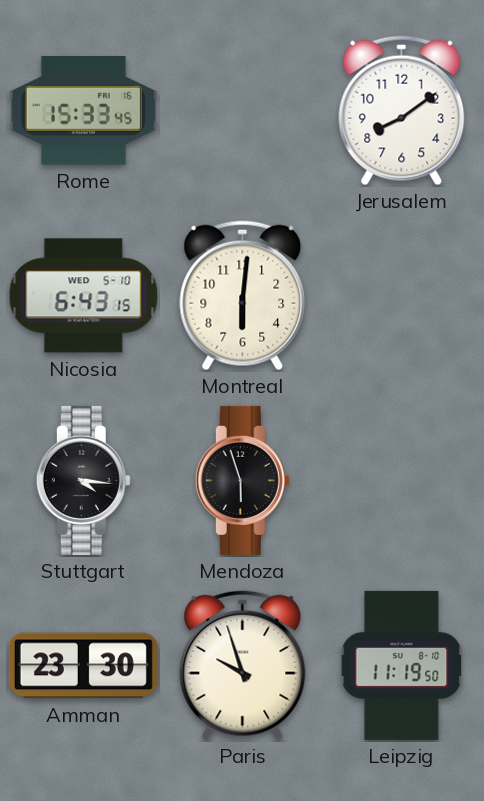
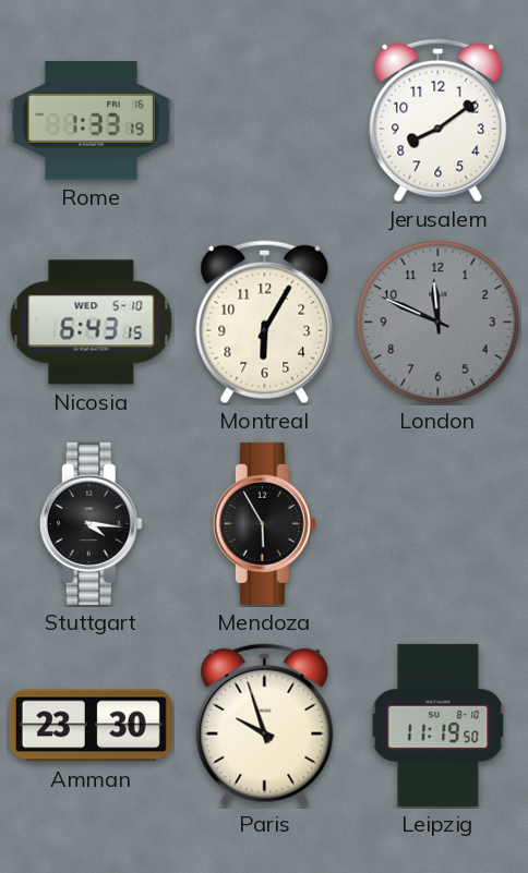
Rome: 15:33 -> 1:33
Montreal: 6:01 -> 6:05
London: none -> 11:49
Mendoza: 5:57 -> 5:55
